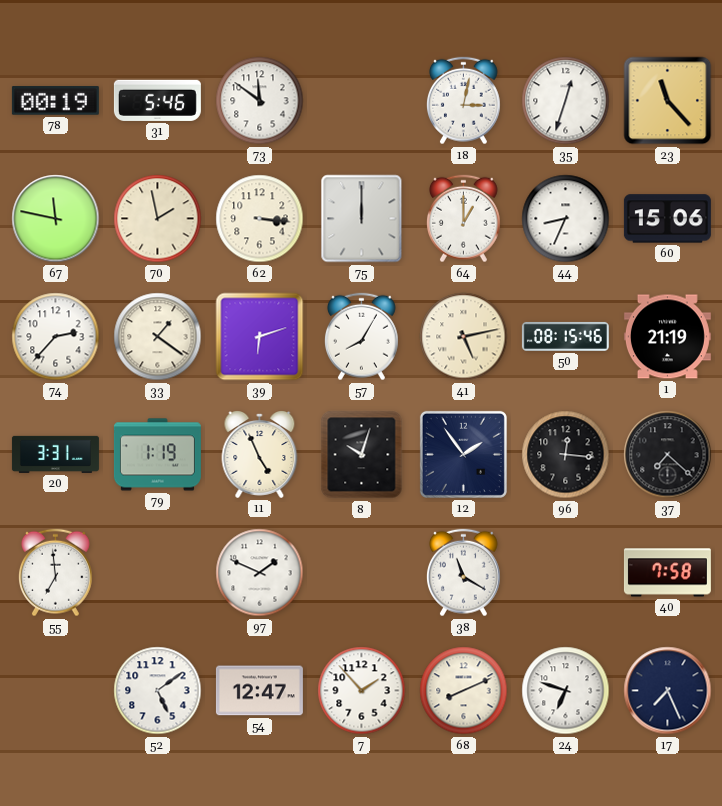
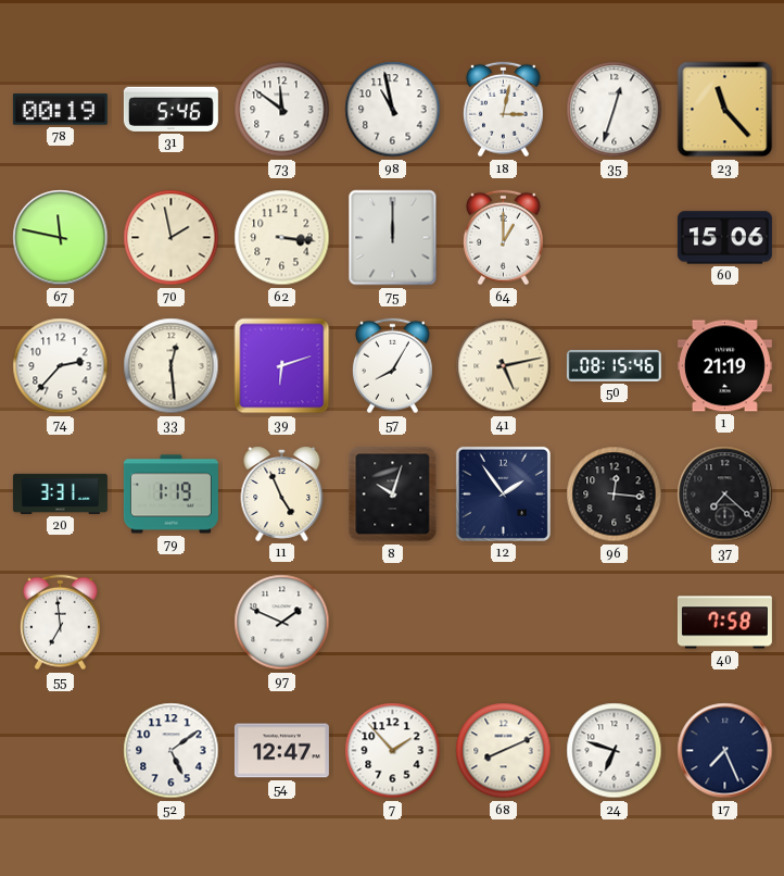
98: none -> 10:58
44: 8:34 -> none
33: 1:21 -> 12:29
38: 11:20 -> none
